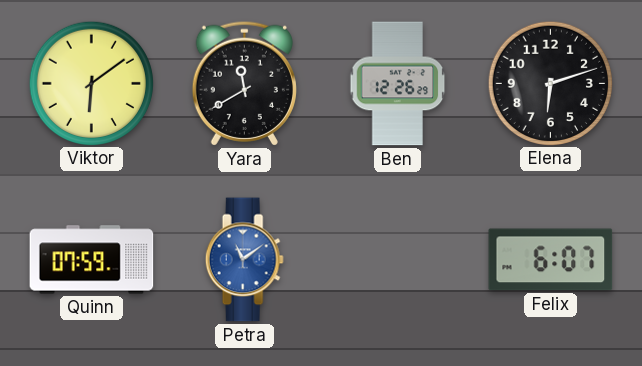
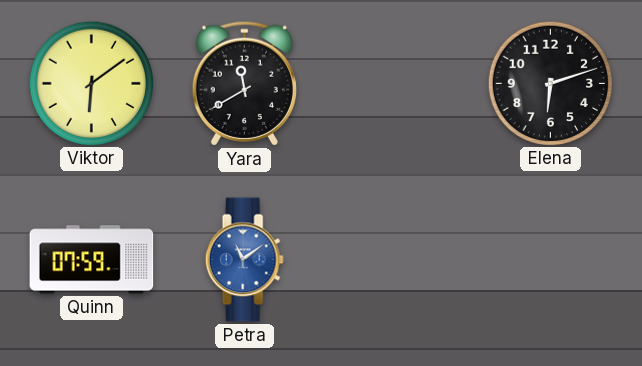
Ben: 12:26 -> none
Felix: 6:07 -> none
